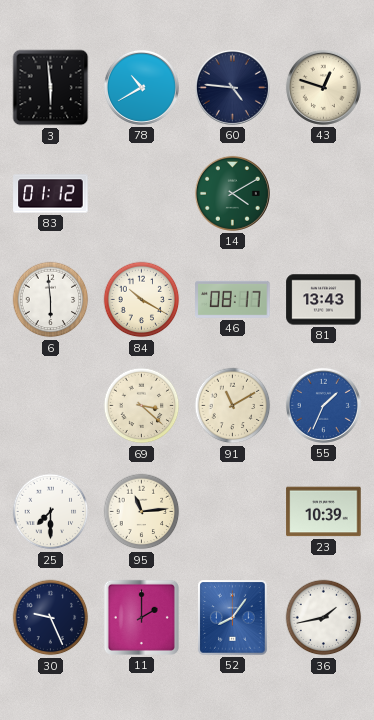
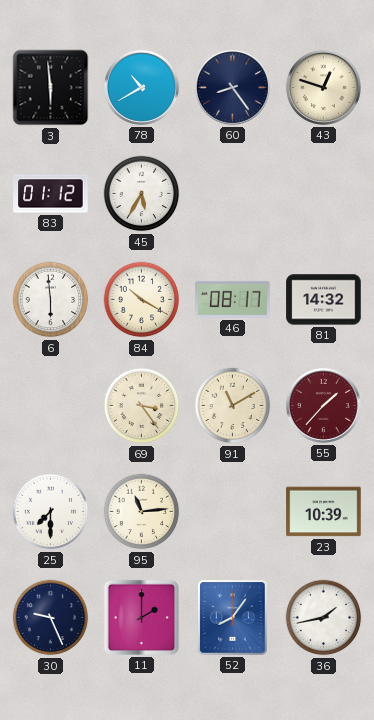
60: 4:46 -> 8:24
45: none -> 5:35
14: 4:10 -> none
81: 13:43 -> 14:32
69: 3:22 -> 3:24
55: 1:34 -> 1:37
55 dial: blue -> burgundy
